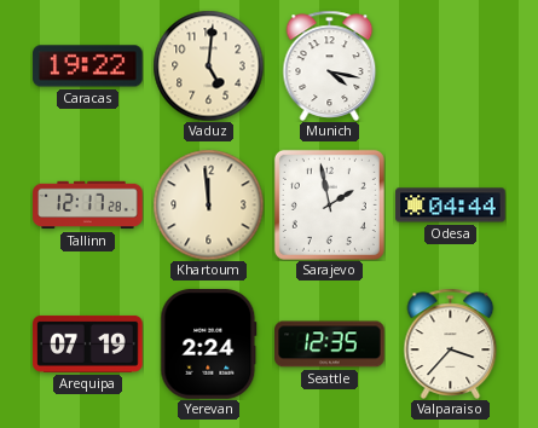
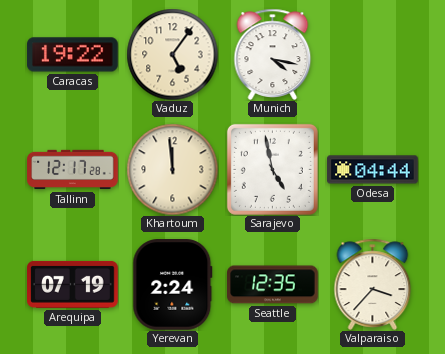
Vaduz: 5:01 -> 5:06
Sarajevo: 1:58 -> 4:58
